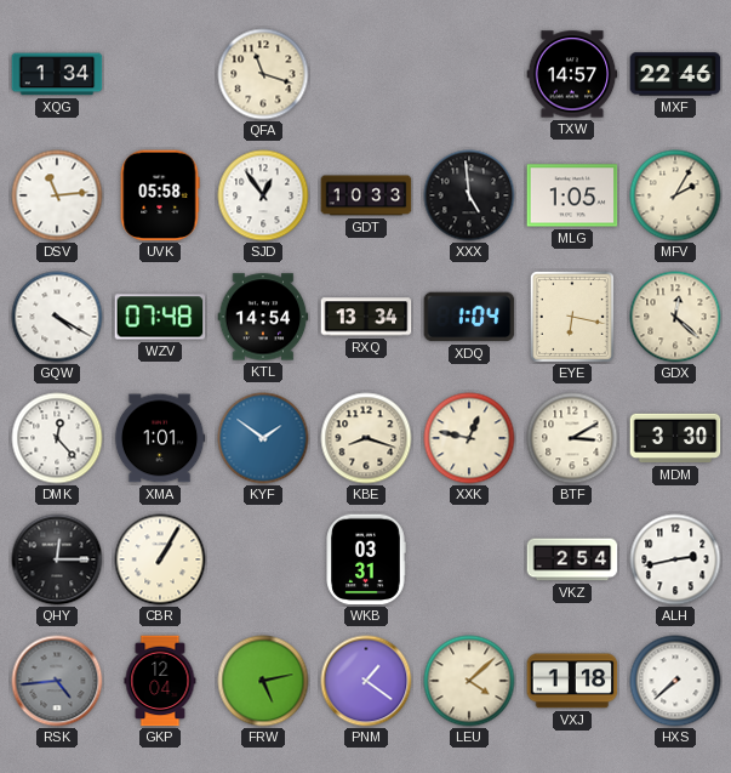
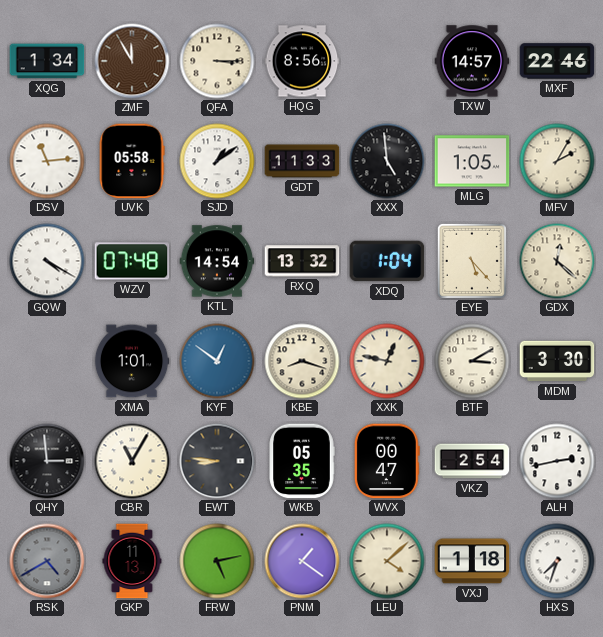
ZMF: none -> 11:55
QFA: 11:18 -> 3:15
HQG: none -> 8:56
SJD: 12:54 -> 1:09
GDT: 10:33 -> 11:33
RXQ: 13:34 -> 13:32
EYE: 6:17 -> 5:23
DMK: 12:23 -> none
KYF: 1:51 -> 12:51
QHY: 12:15 -> 2:59
CBR: 1:05 -> 11:05
EWT: none -> 8:46
WKB: 03:31 -> 05:35
WVX: none -> 00:47
RSK: 4:44 -> 4:40
GKP: 12:04 -> 11:13
HXS: 7:38 -> 7:33
